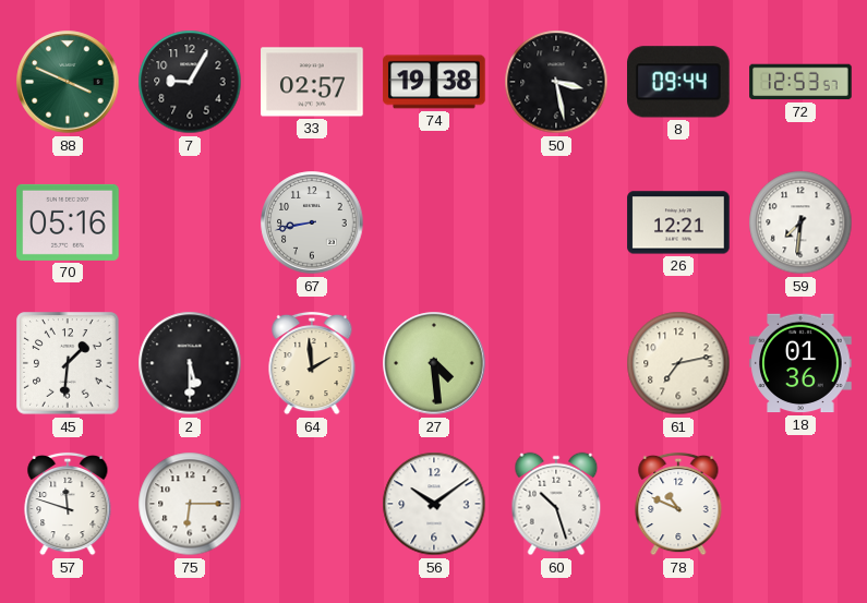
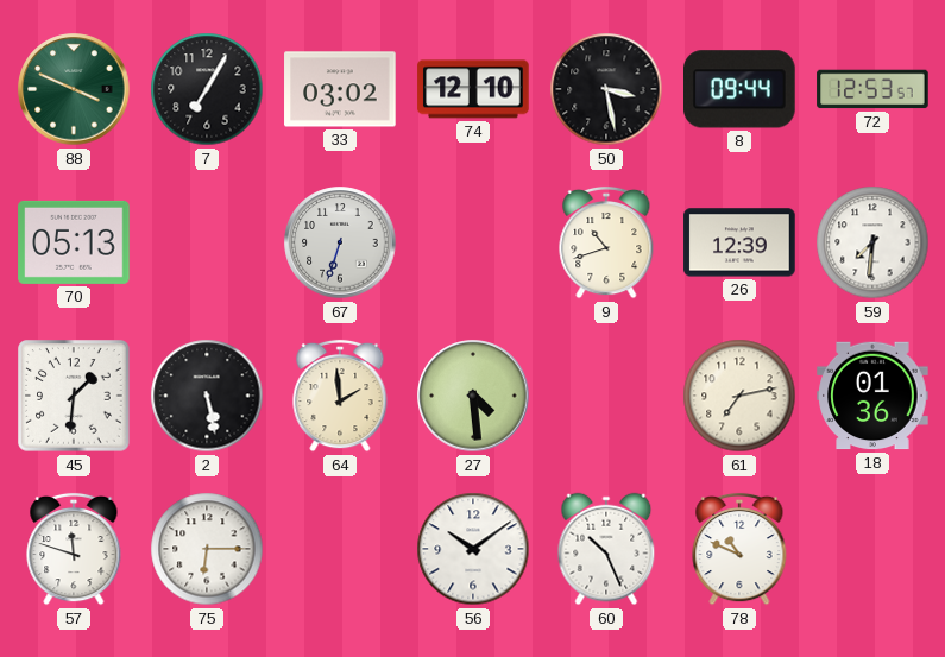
7: 9:05 -> 7:05
33: 02:57 -> 03:02
74: 19:38 -> 12:10
70: 05:16 -> 05:13
67: 8:43 -> 6:33
9: none -> 10:42
26: 12:21 -> 12:39
2: 5:30 -> 5:28
60: 10:27 -> 10:26
